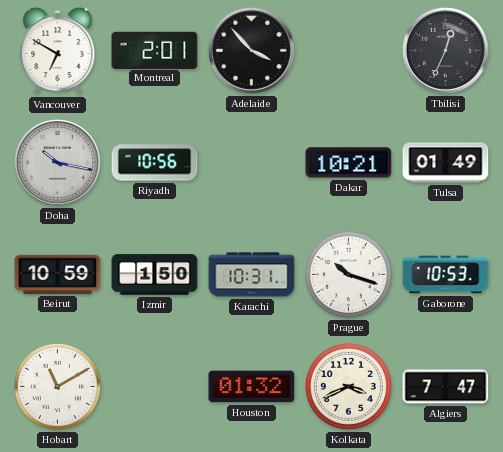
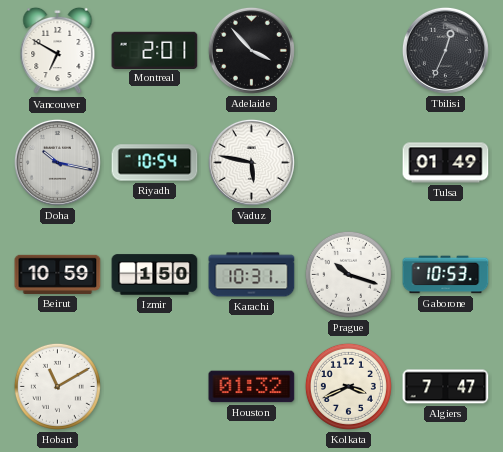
Riyadh: 10:56 -> 10:54
Vaduz: none -> 5:47
Dakar: 10:21 -> none
